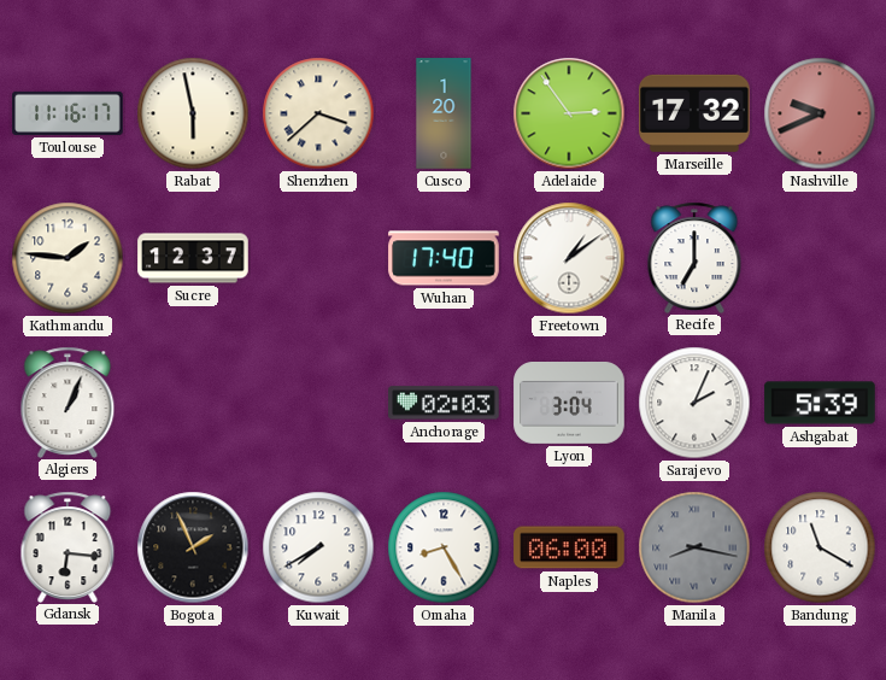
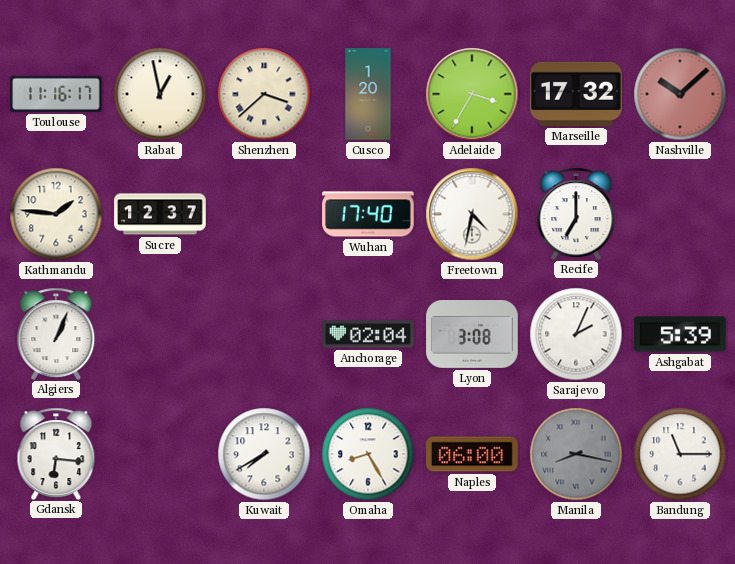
Rabat: 5:58 -> 12:58
Adelaide: 2:54 -> 3:35
Nashville: 9:41 -> 10:08
Freetown: 1:09 -> 4:32
Anchorage: 02:03 -> 02:04
Lyon: 3:04 -> 3:08
Bogota: 1:56 -> none
Bandung: 11:20 -> 11:15
